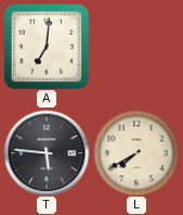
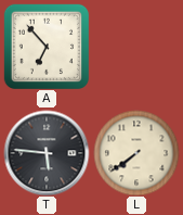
A: 7:01 -> 6:53
L: 7:40 -> 7:39
